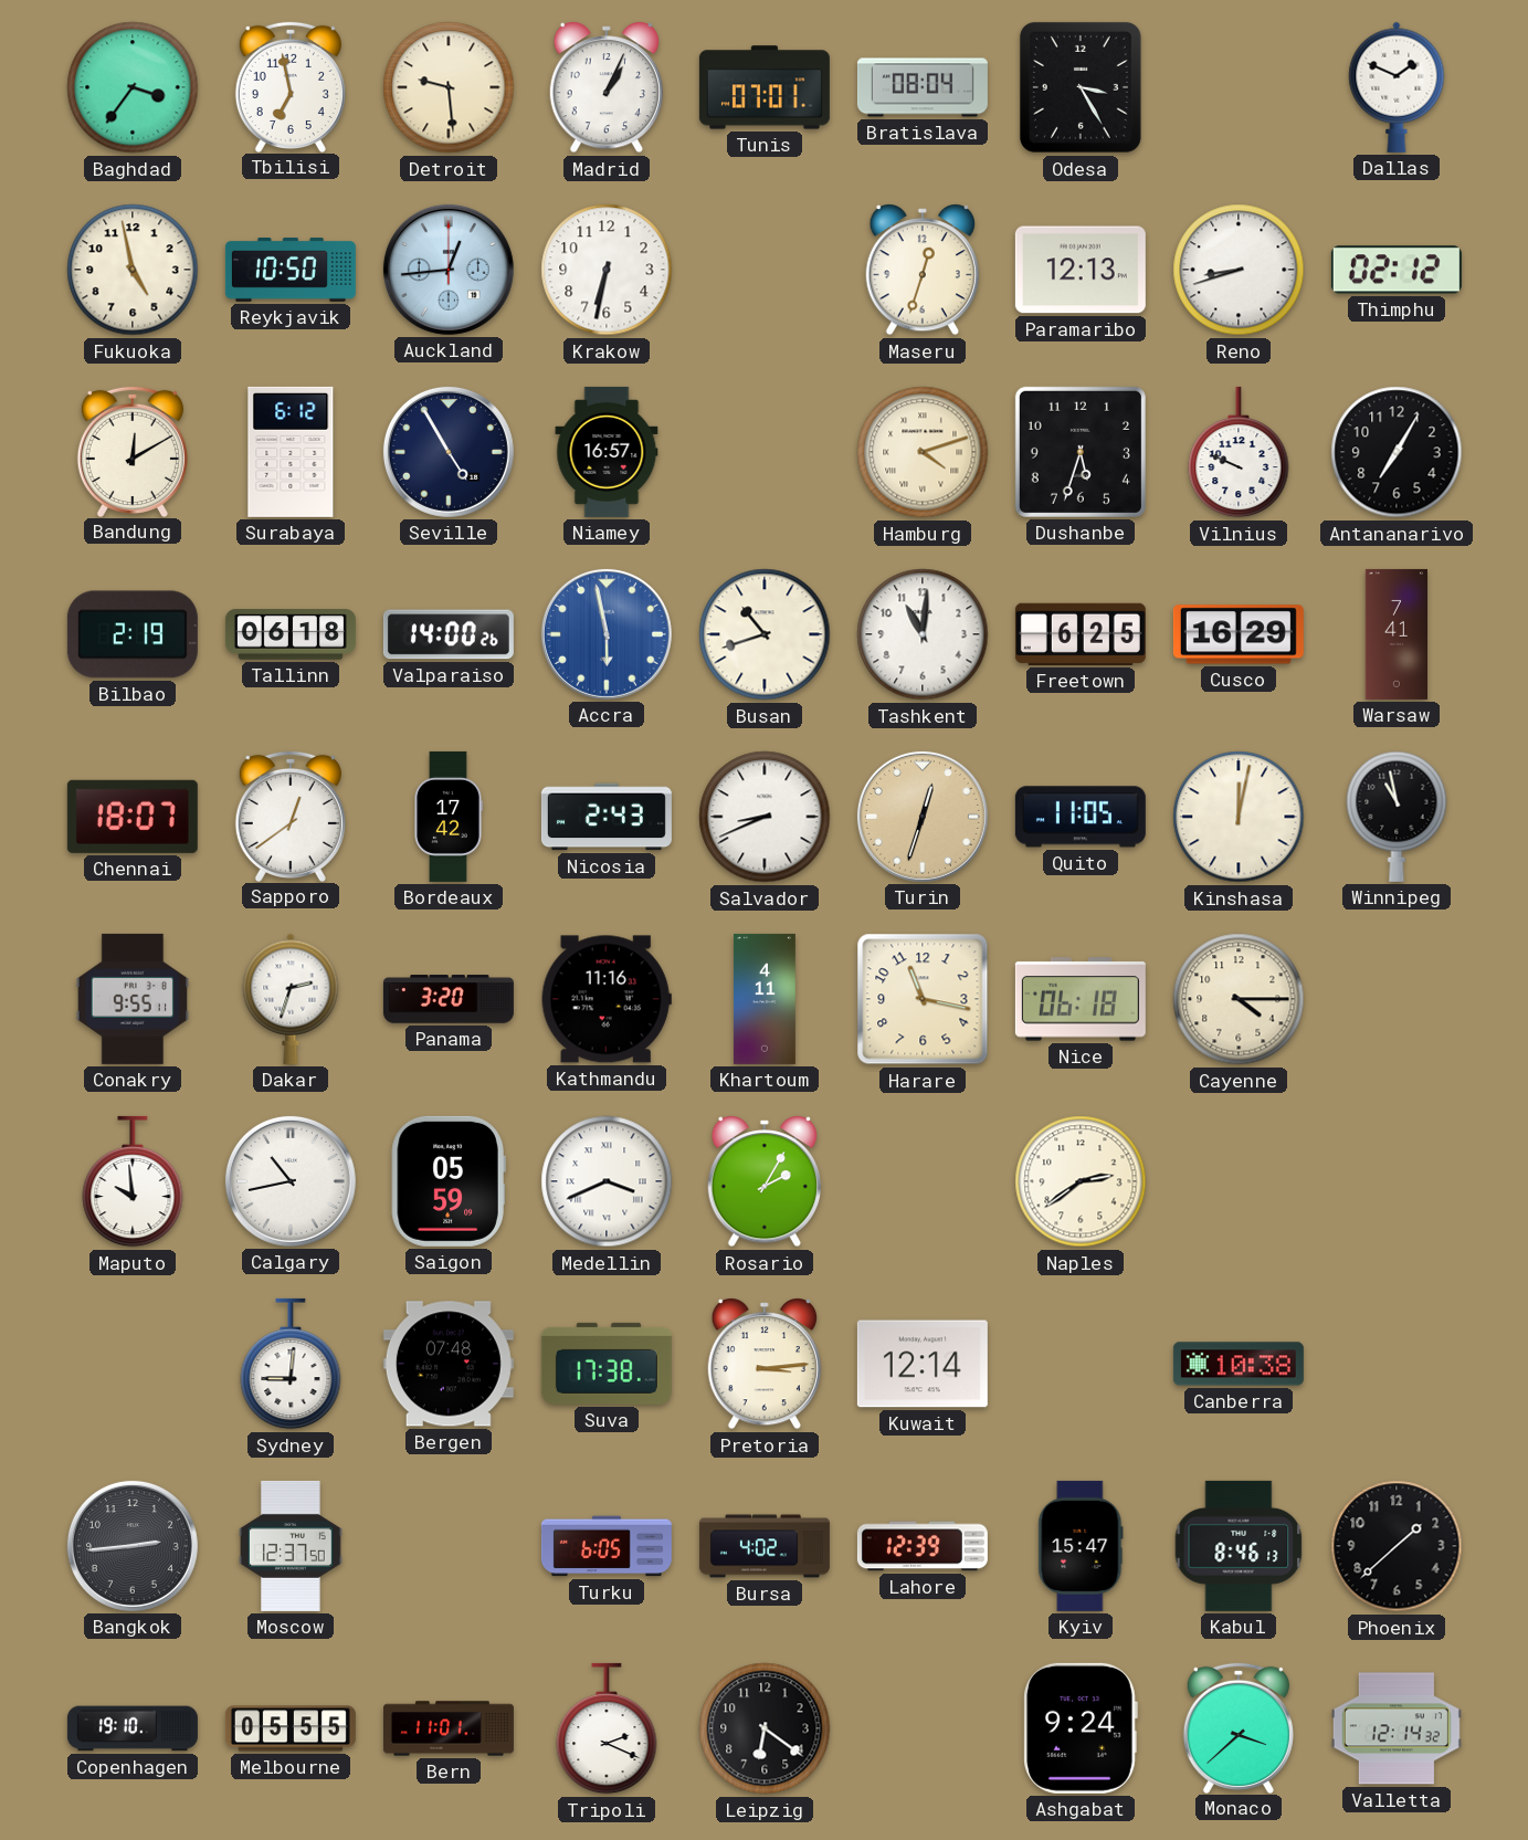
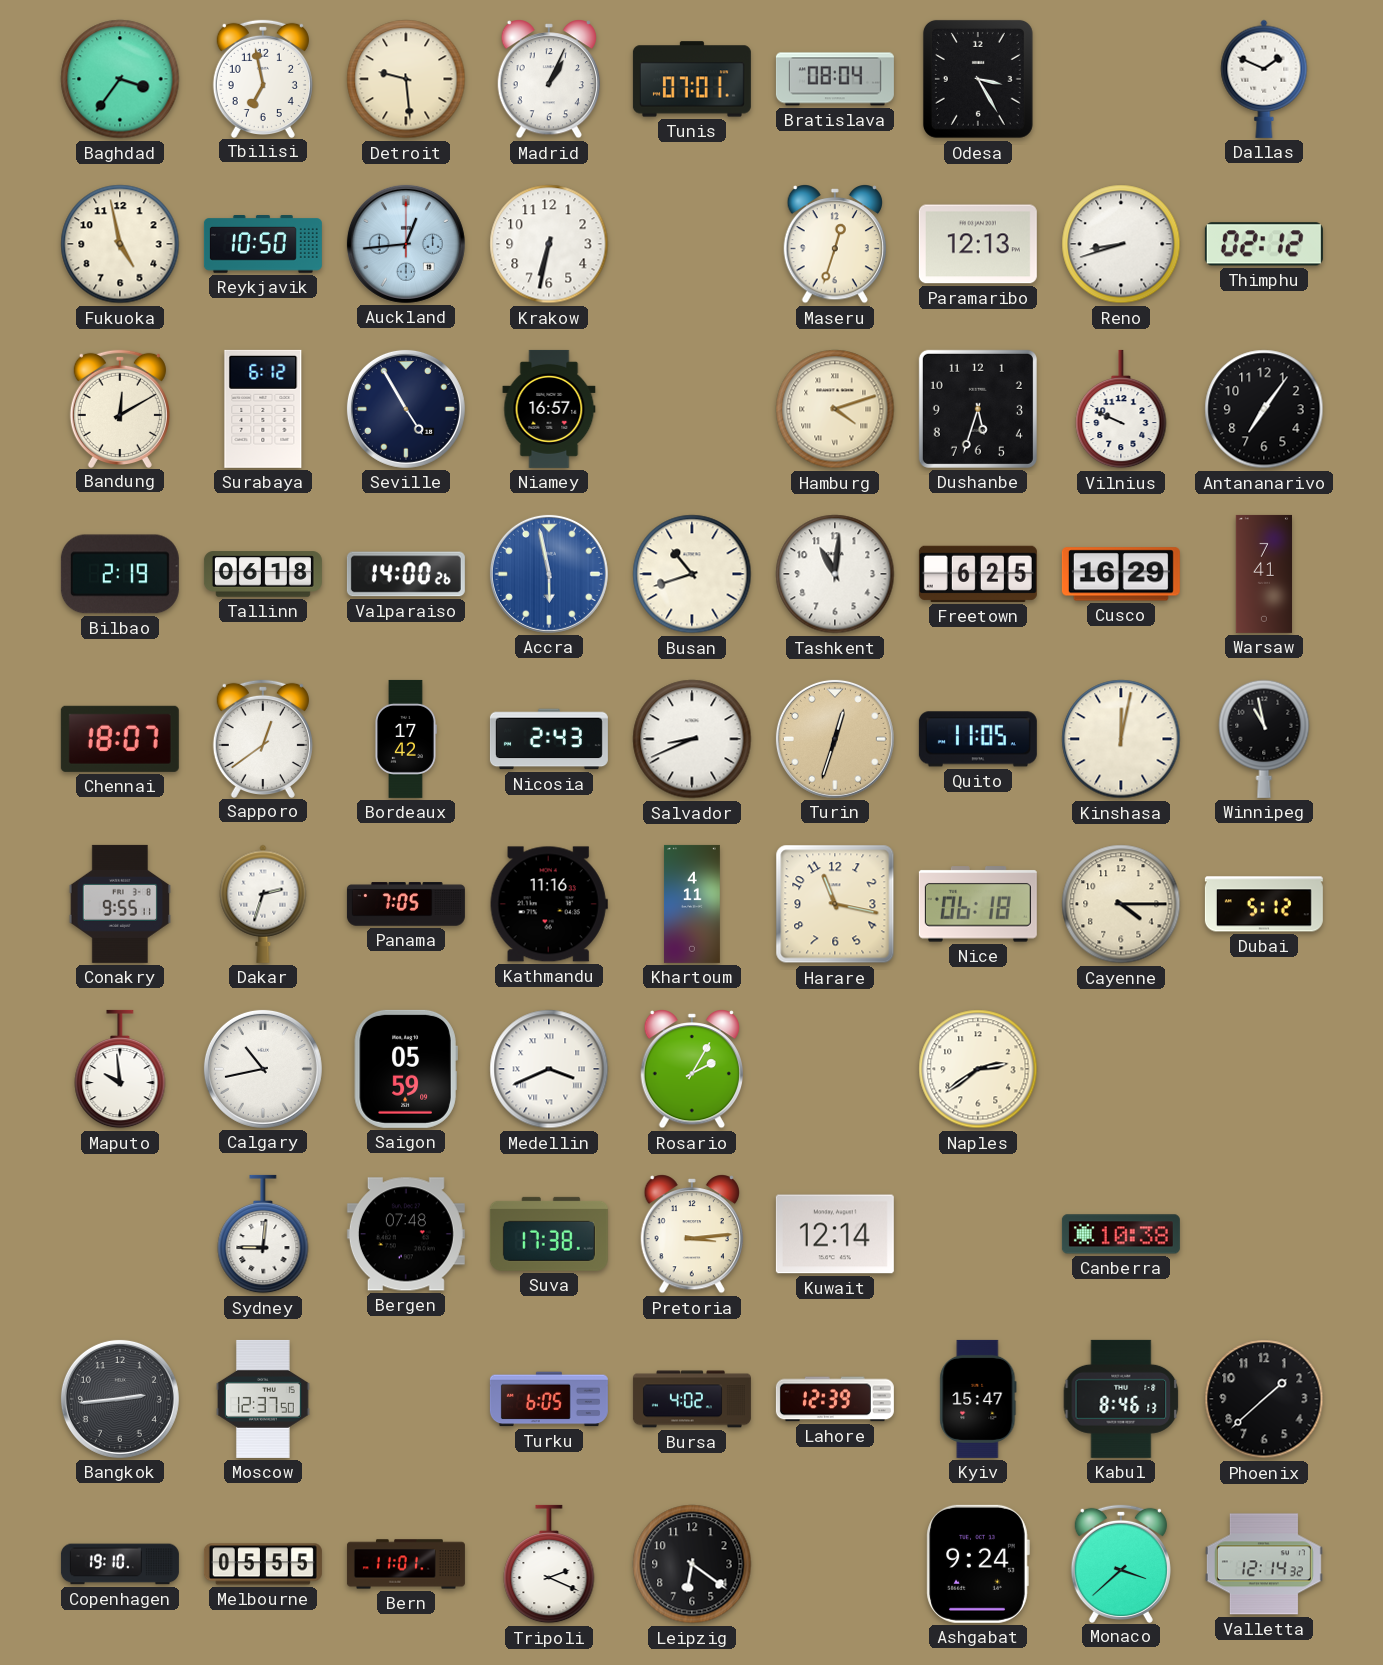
Antananarivo: 7:05 -> 7:06
Panama: 3:20 -> 7:05
Dubai: none -> 5:12
